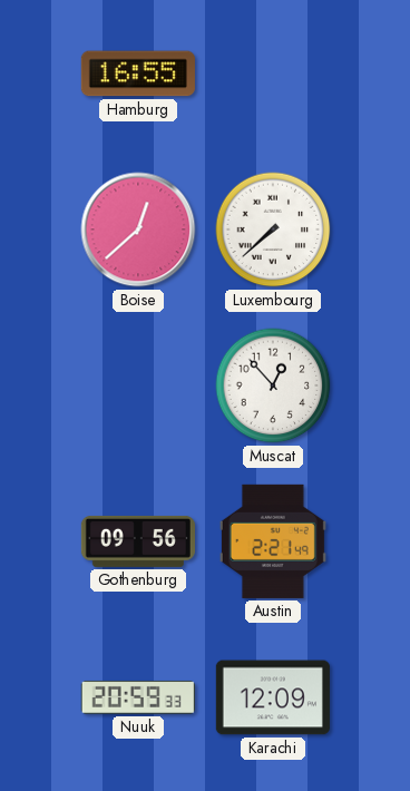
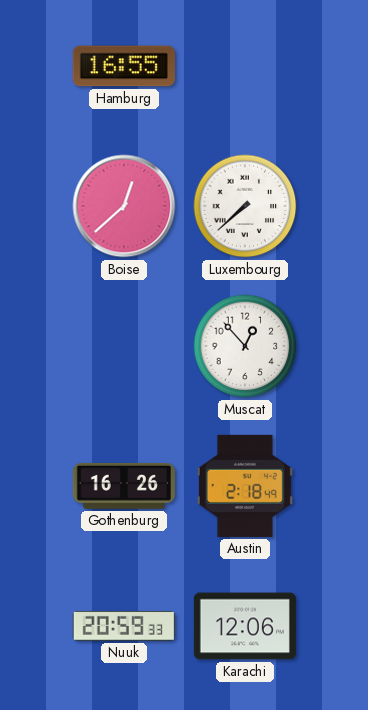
Gothenburg: 09:56 -> 16:26
Austin: 2:21 -> 2:18
Karachi: 12:09 -> 12:06
